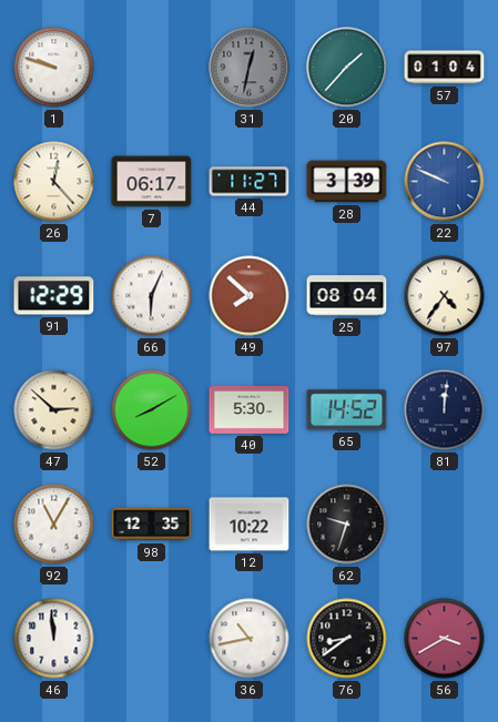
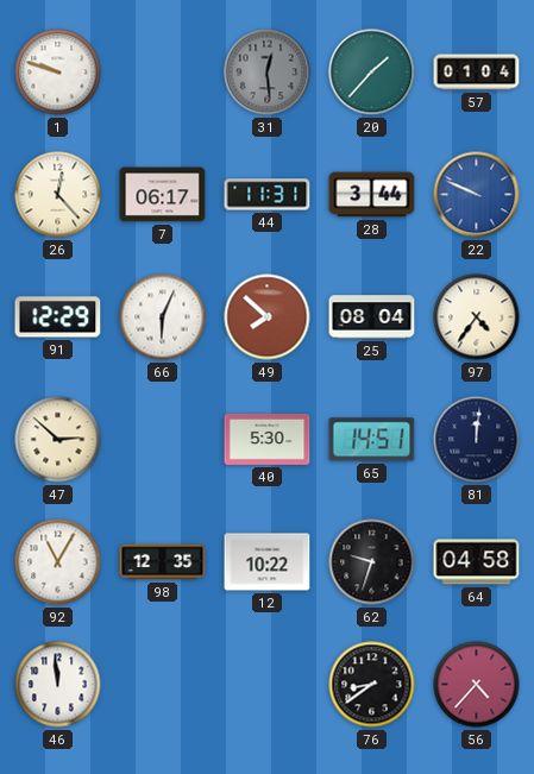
31: 12:32 -> 12:29
44: 11:27 -> 11:31
28: 3:39 -> 3:44
52: 8:10 -> none
65: 14:52 -> 14:51
64: none -> 04:58
36: 10:43 -> none
56: 3:40 -> 4:37
